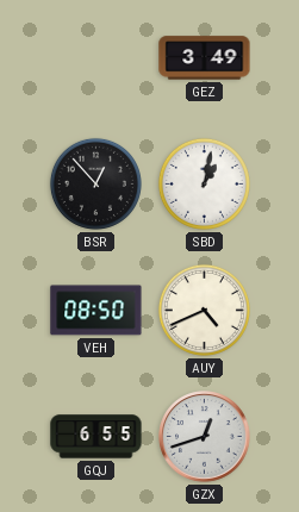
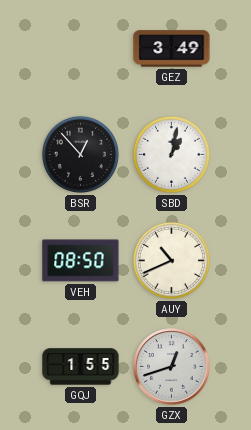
AUY: 4:41 -> 10:41
GQJ: 6:55 -> 1:55
